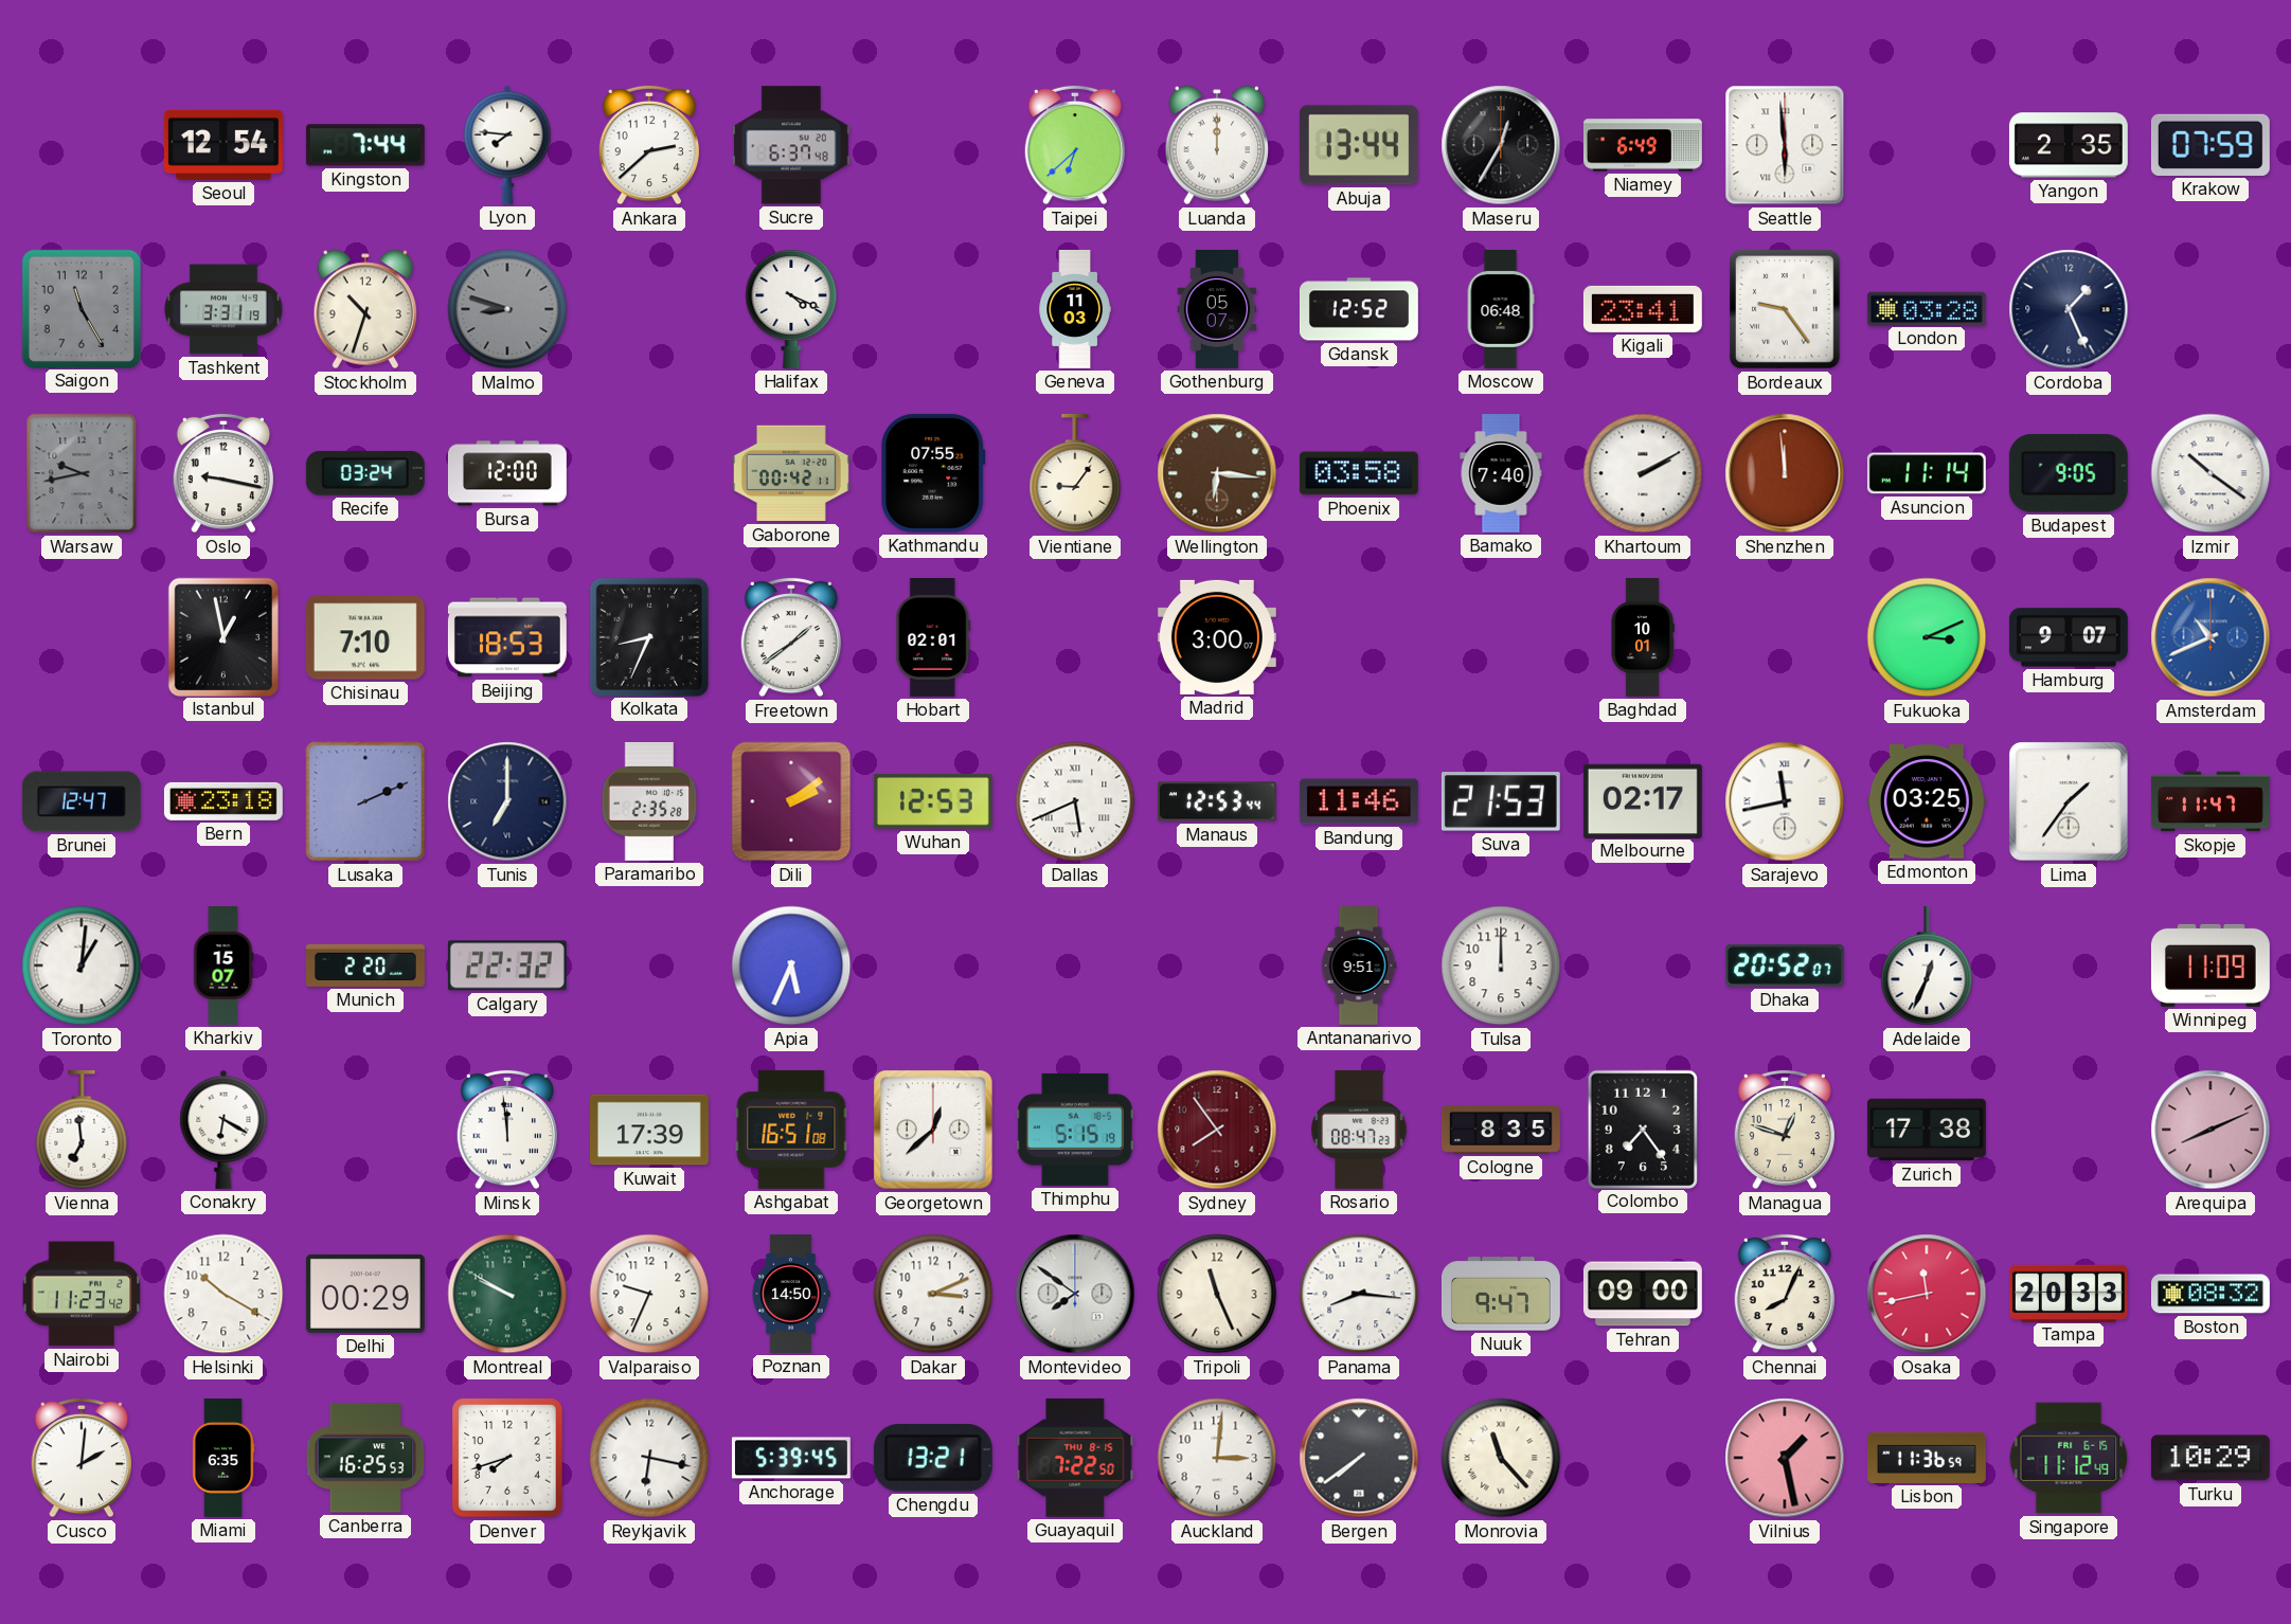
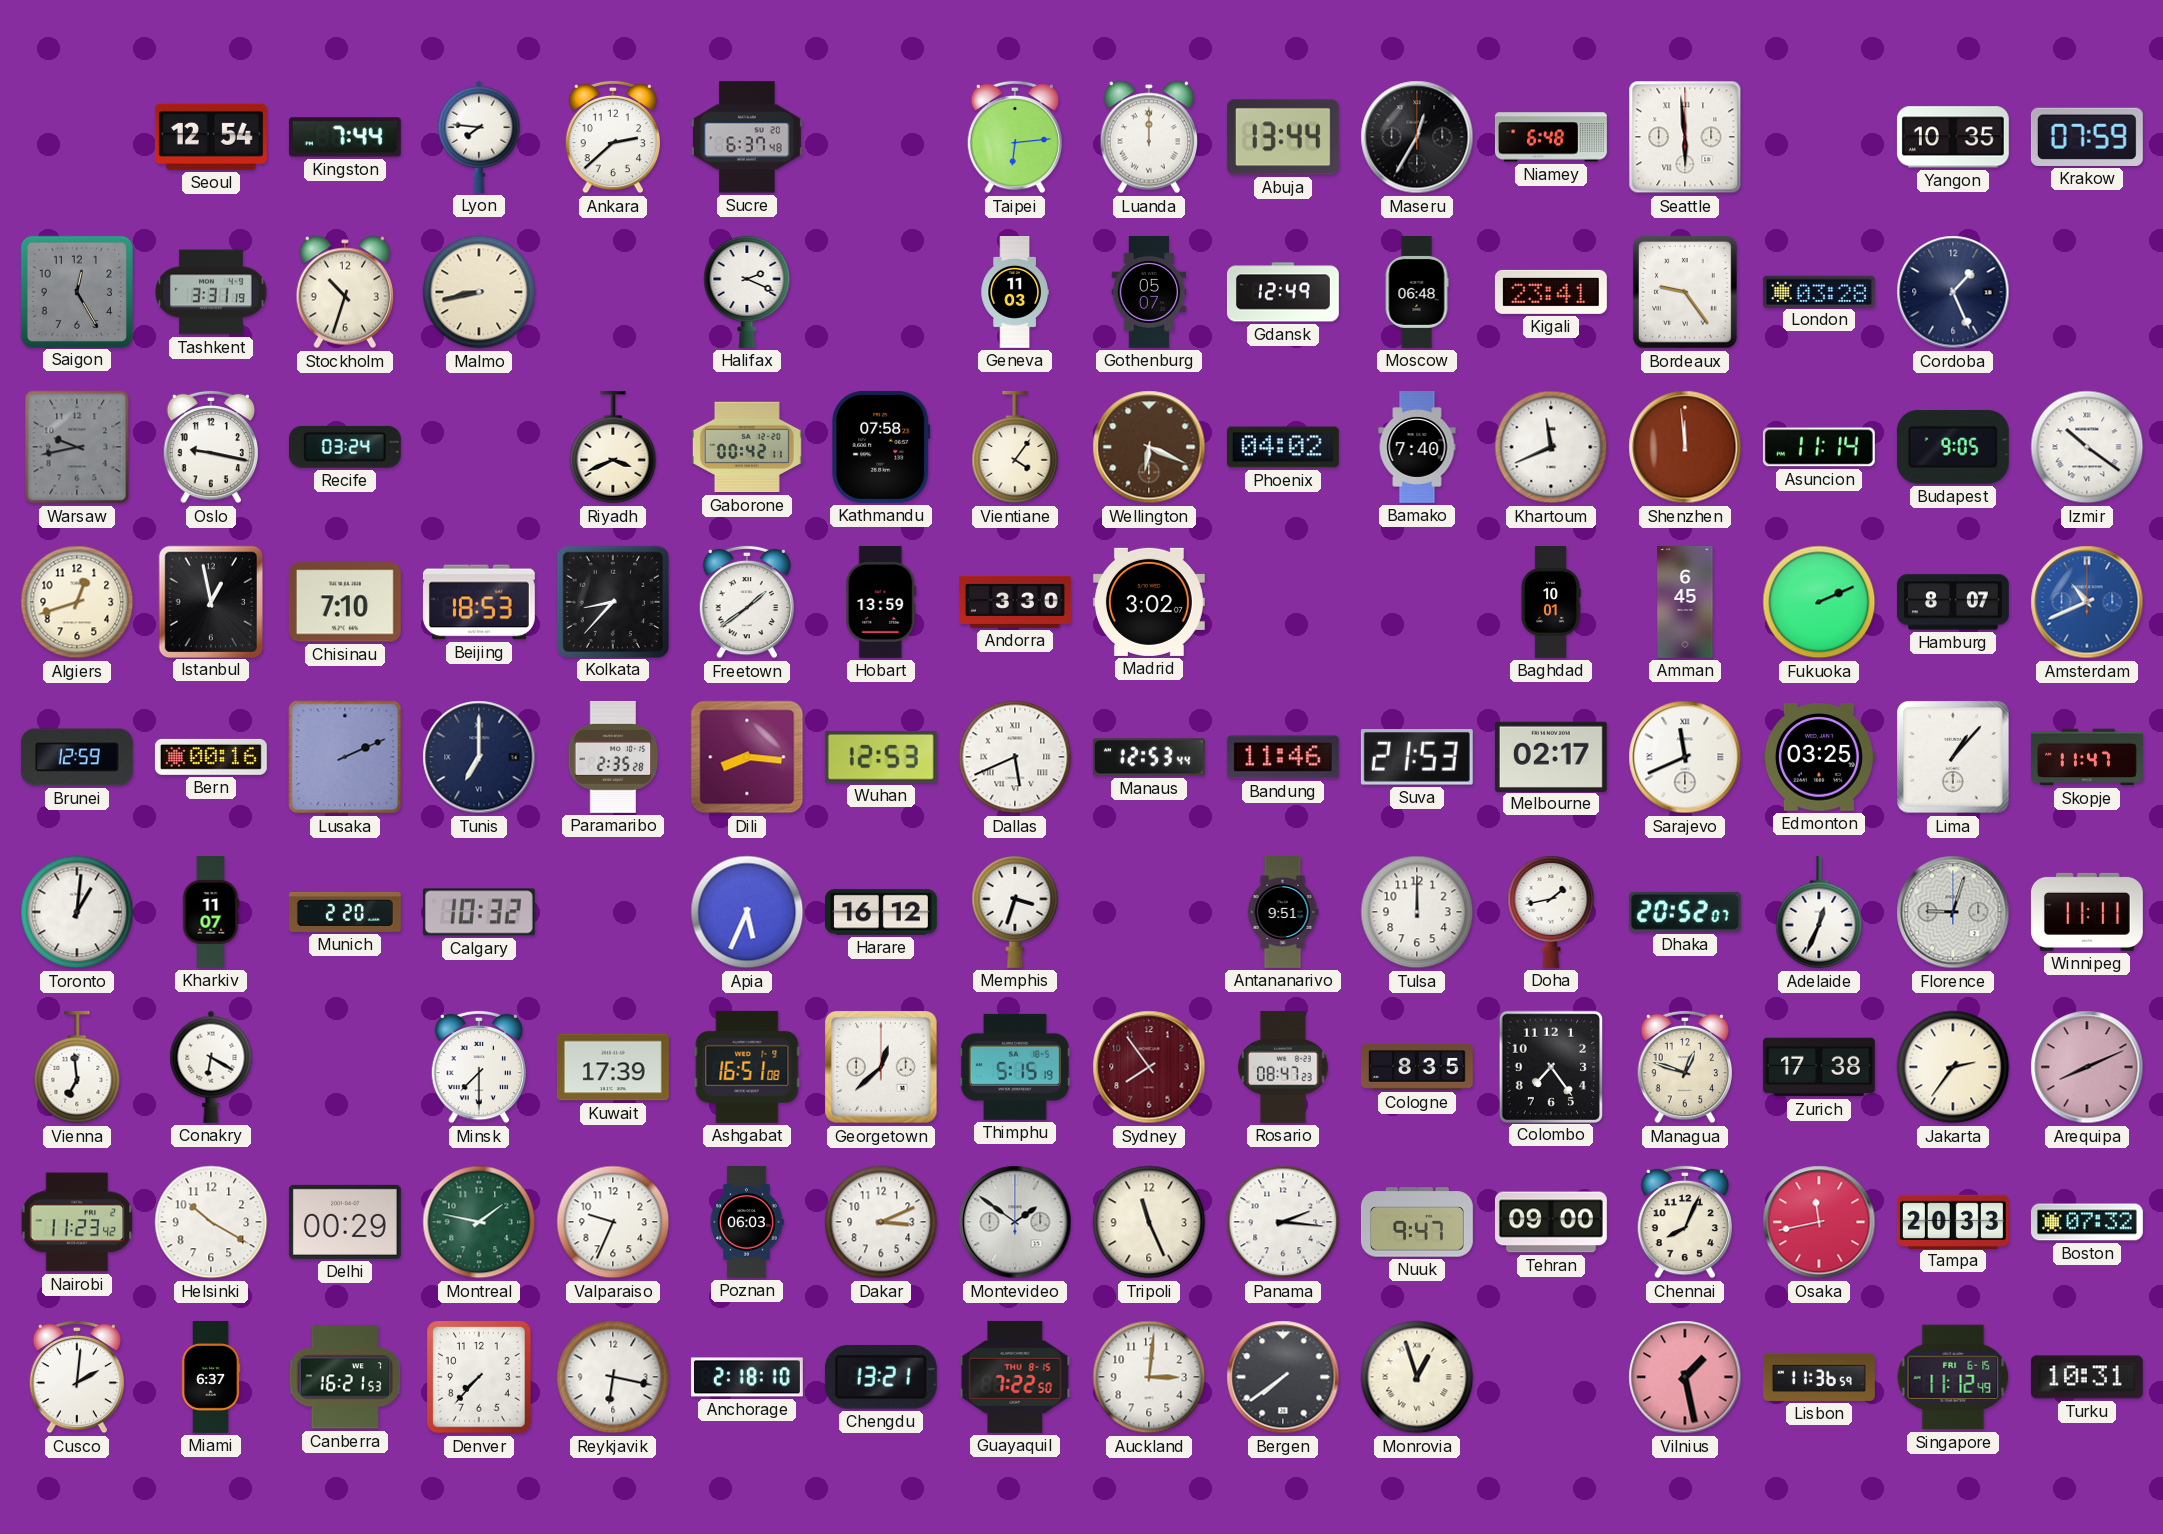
Taipei: 6:38 -> 6:14
Niamey: 6:49 -> 6:48
Yangon: 2:35 -> 10:35
Saigon: 11:25 -> 12:25
Malmo: 8:48 -> 8:43
Malmo dial: grey -> cream
Halifax: 4:19 -> 2:19
Gdansk: 12:52 -> 12:49
Bursa: 12:00 -> none
Riyadh: none -> 3:41
Kathmandu: 07:55 -> 07:58
Vientiane: 9:06 -> 4:06
Wellington: 6:16 -> 6:19
Phoenix: 03:58 -> 04:02
Khartoum: 2:10 -> 11:41
Algiers: none -> 12:42
Kolkata: 8:34 -> 8:37
Hobart: 02:01 -> 13:59
Andorra: none -> 3:30
Madrid: 3:00 -> 3:02
Amman: none -> 6:45
Fukuoka: 3:11 -> 2:11
Hamburg: 9:07 -> 8:07
Brunei: 12:47 -> 12:59
Bern: 23:18 -> 00:16
Dili: 2:09 -> 8:16
Sarajevo: 11:43 -> 11:41
Lima: 1:36 -> 1:07
Kharkiv: 15:07 -> 11:07
Calgary: 22:32 -> 10:32
Harare: none -> 16:12
Memphis: none -> 3:33
Doha: none -> 1:43
Florence: none -> 9:03
Winnipeg: 11:09 -> 11:11
Minsk: 11:59 -> 7:30
Jakarta: none -> 2:36
Montreal: 9:50 -> 1:47
Poznan: 14:50 -> 06:03
Montevideo: 7:51 -> 1:51
Panama: 8:16 -> 2:16
Boston: 08:32 -> 07:32
Miami: 6:35 -> 6:37
Canberra: 16:25 -> 16:21
Denver: 7:42 -> 7:37
Anchorage: 5:39 -> 2:18
Monrovia: 11:23 -> 12:57
Turku: 10:29 -> 10:31
